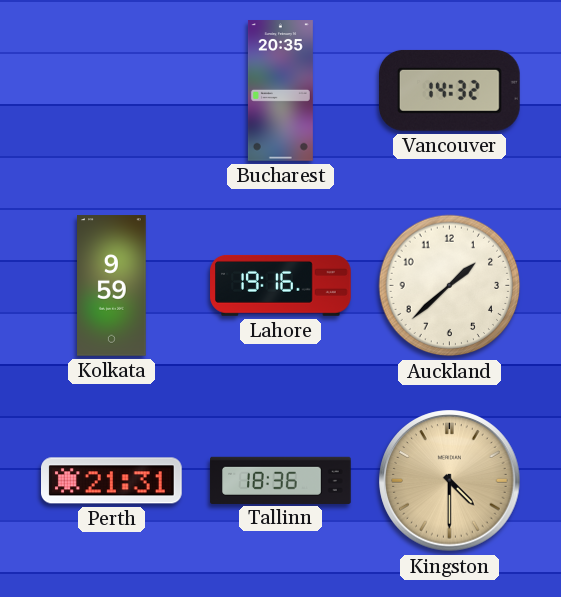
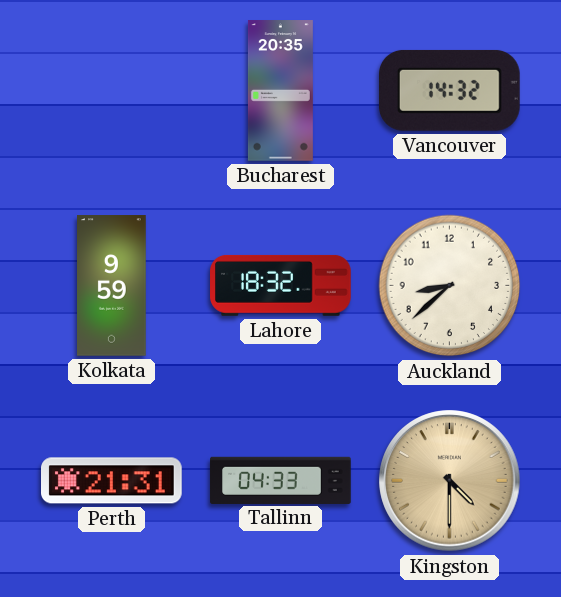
Lahore: 19:16 -> 18:32
Auckland: 1:38 -> 8:38
Tallinn: 18:36 -> 04:33
